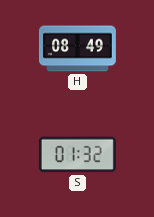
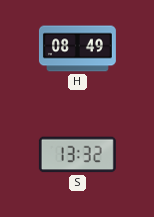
S: 01:32 -> 13:32
